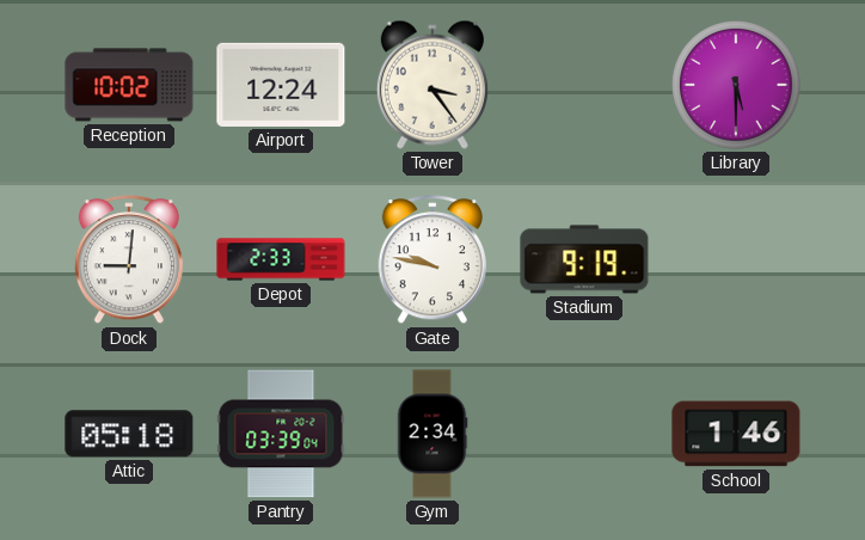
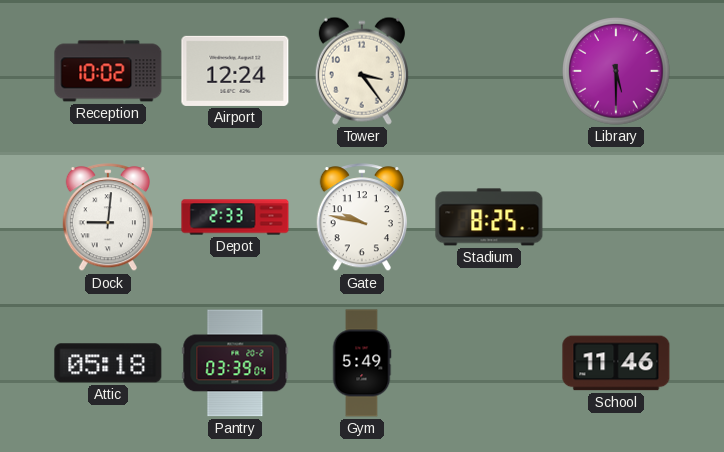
Stadium: 9:19 -> 8:25
Gym: 2:34 -> 5:49
School: 1:46 -> 11:46
